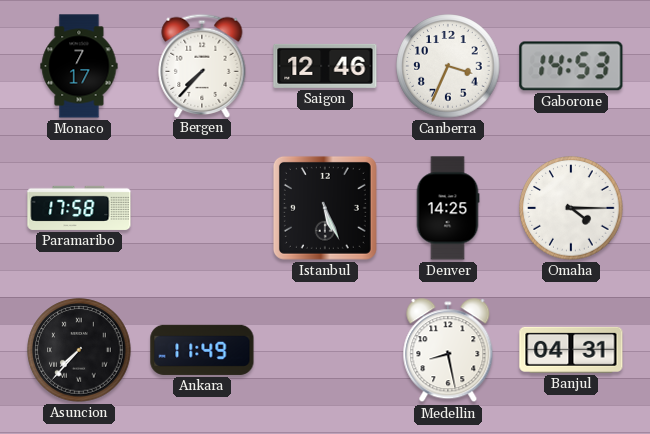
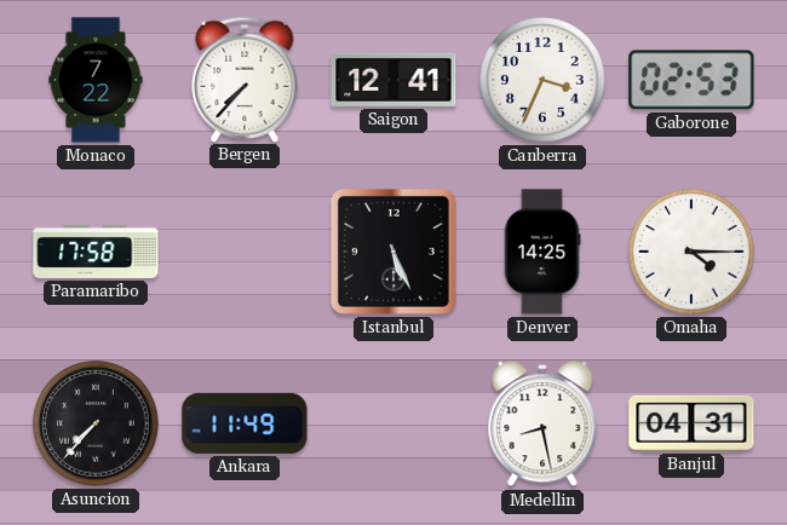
Monaco: 7:17 -> 7:22
Saigon: 12:46 -> 12:41
Gaborone: 14:53 -> 02:53
